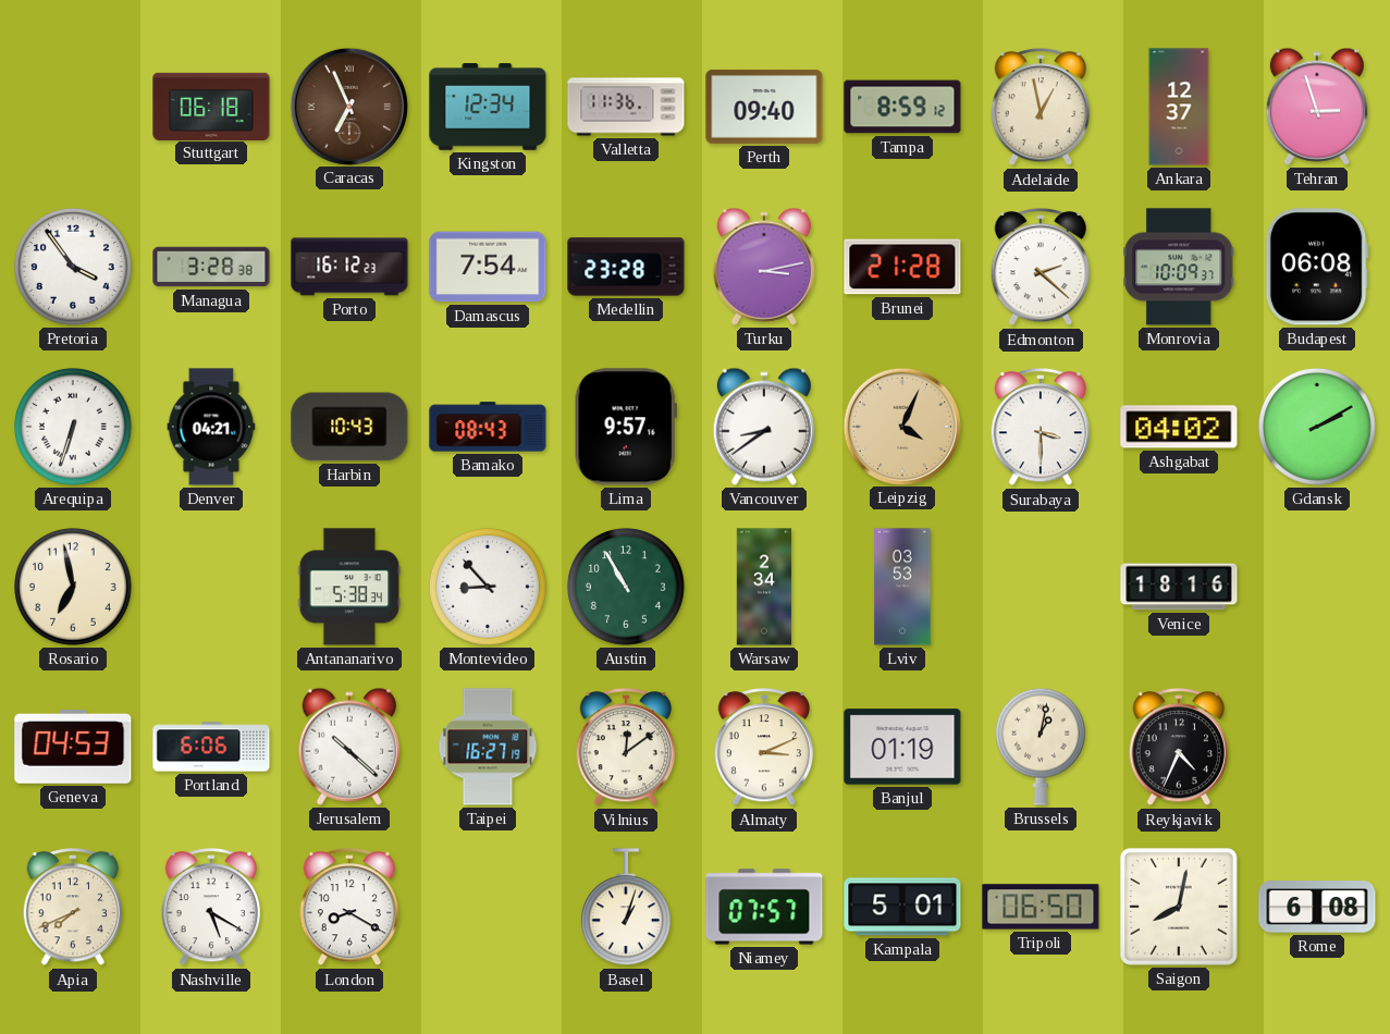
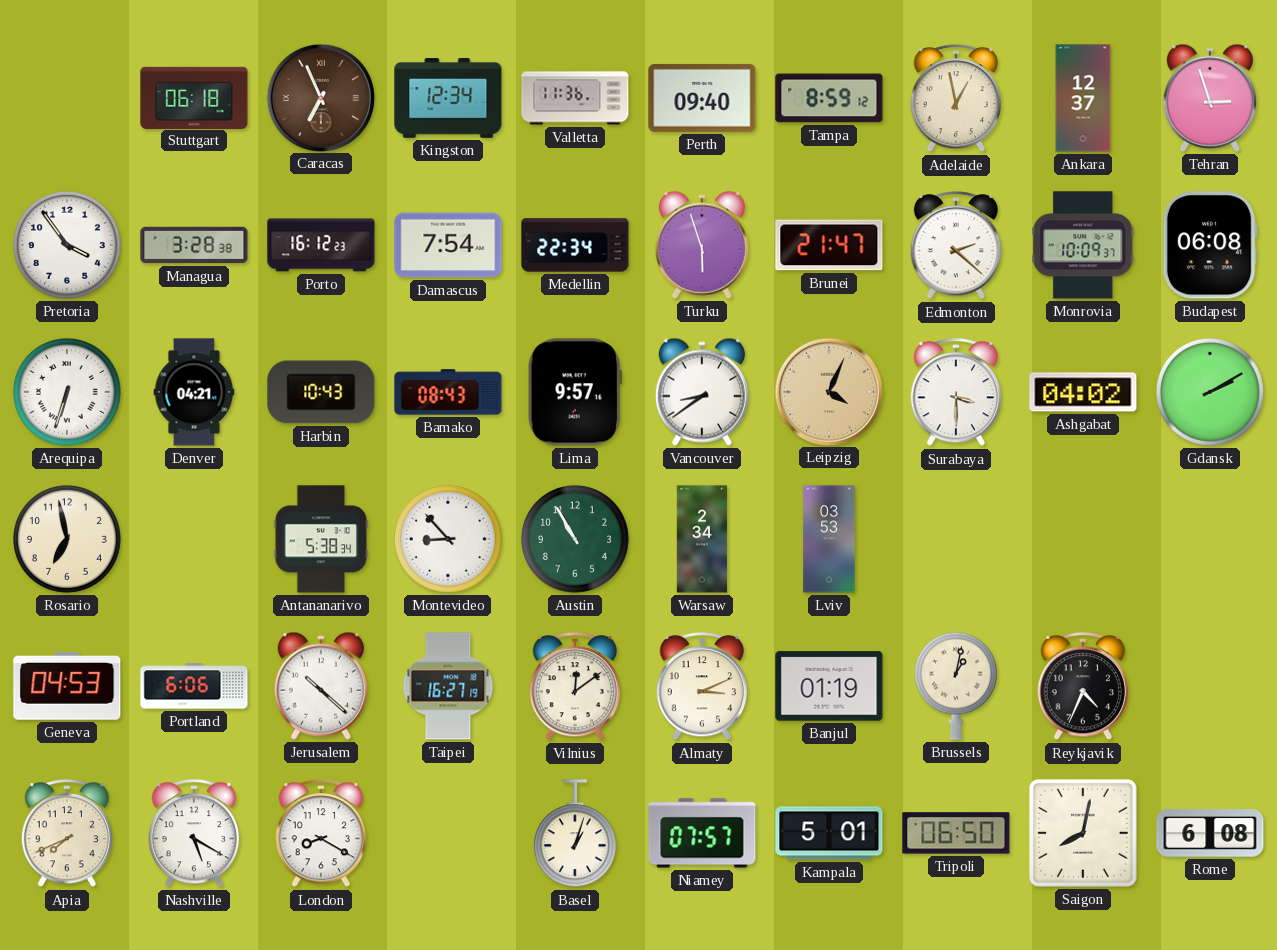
Medellin: 23:28 -> 22:34
Turku: 3:13 -> 5:57
Brunei: 21:28 -> 21:47
Venice: 18:16 -> none
